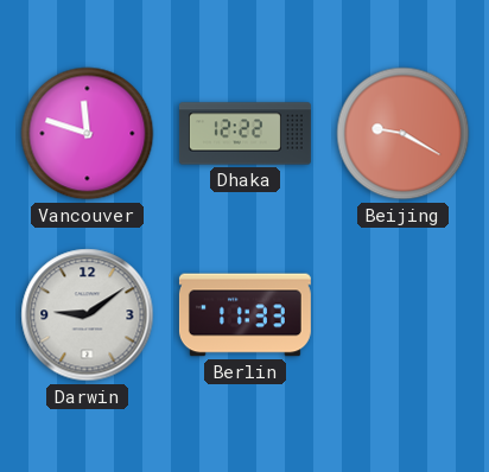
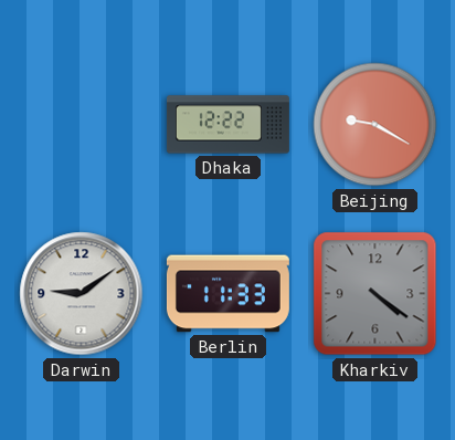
Vancouver: 11:48 -> none
Kharkiv: none -> 4:21
